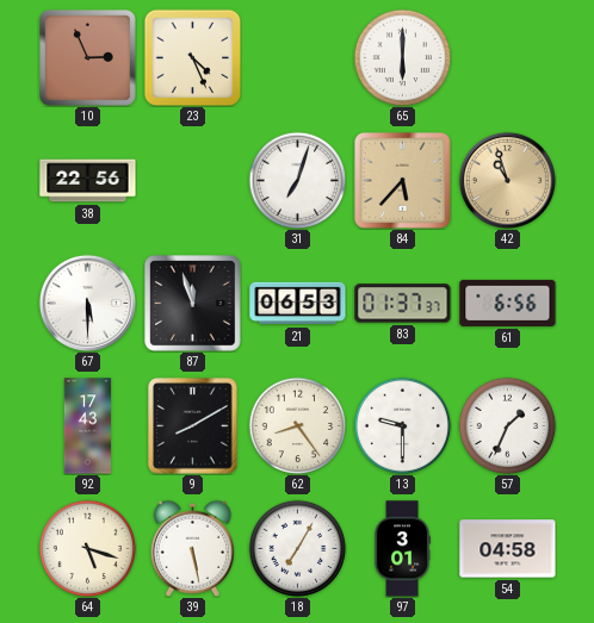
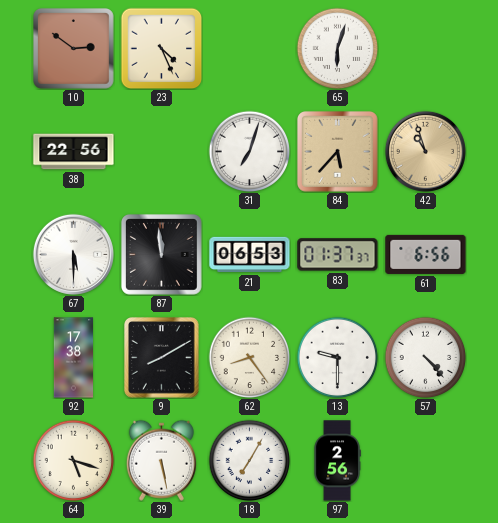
10: 2:56 -> 2:51
65: 6:00 -> 6:03
87: 11:57 -> 11:59
92: 17:43 -> 17:38
57: 1:34 -> 4:23
97: 3:01 -> 2:56
54: 04:58 -> none
